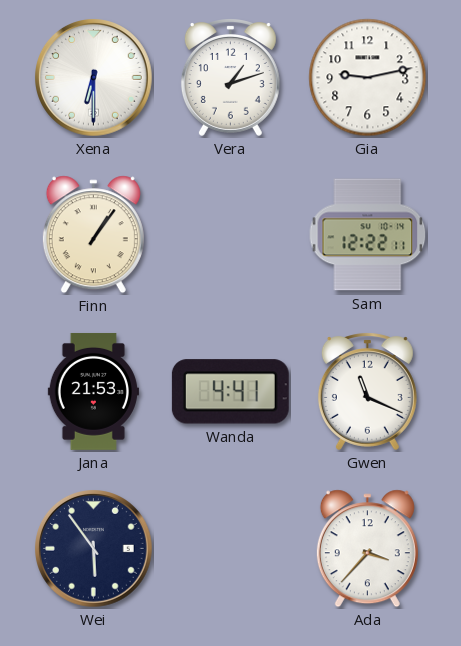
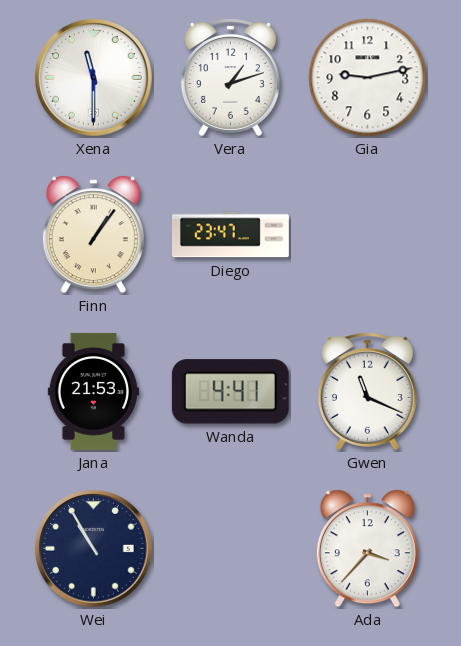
Xena: 6:30 -> 11:30
Diego: none -> 23:47
Sam: 12:22 -> none
Wei: 5:54 -> 10:55
